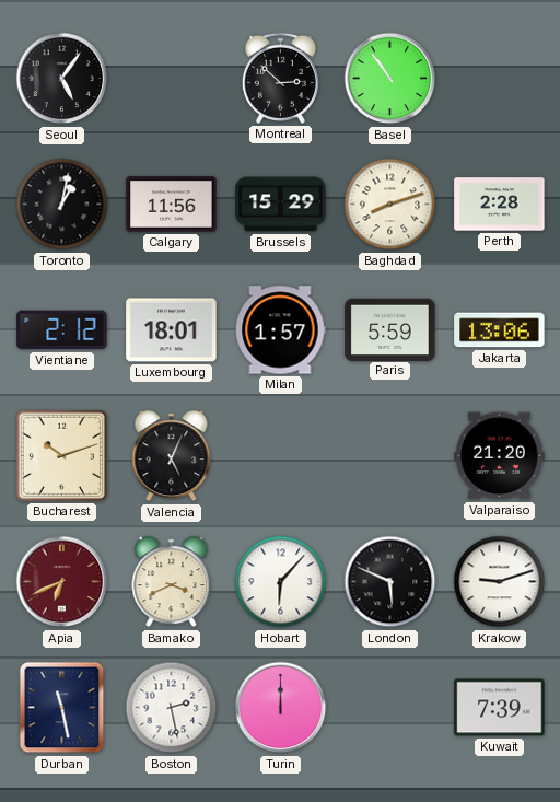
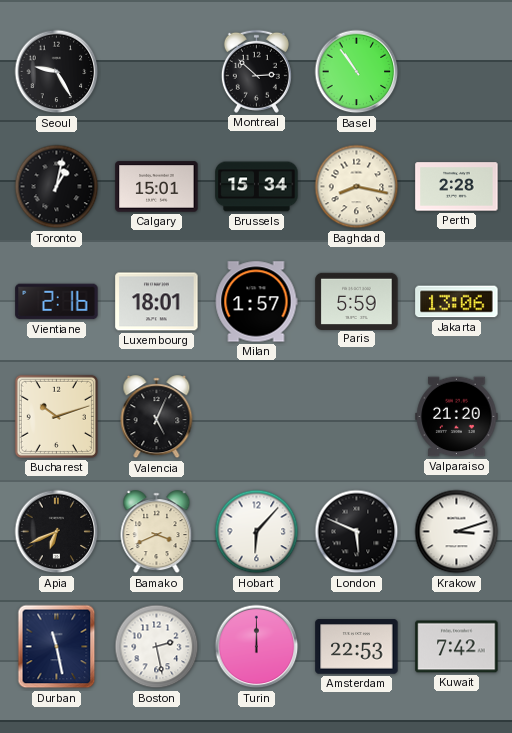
Seoul: 5:06 -> 9:25
Calgary: 11:56 -> 15:01
Brussels: 15:29 -> 15:34
Baghdad: 8:12 -> 8:17
Vientiane: 2:12 -> 2:16
Apia dial: burgundy -> black
Krakow: 9:12 -> 3:12
Amsterdam: none -> 22:53
Kuwait: 7:39 -> 7:42
